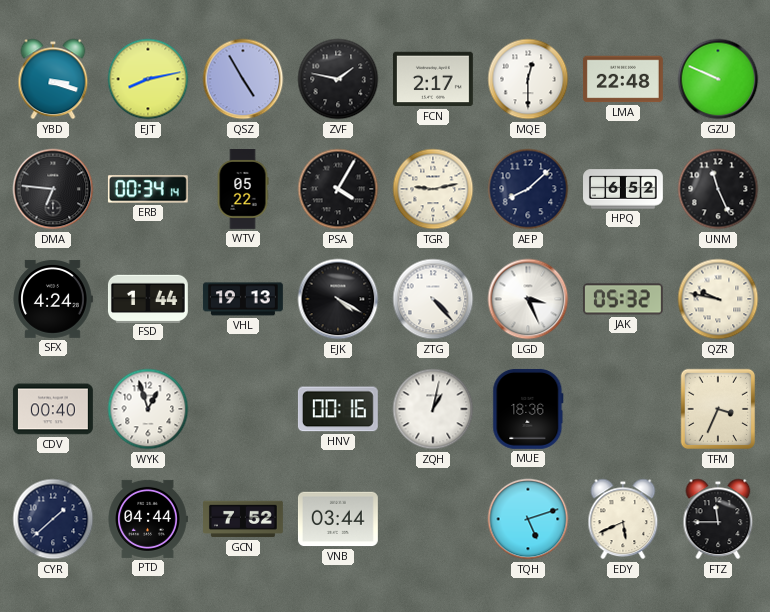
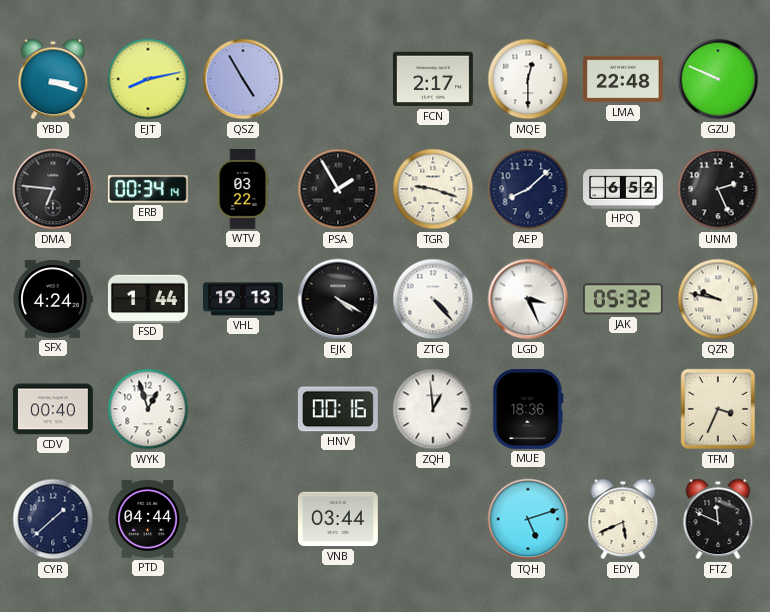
ZVF: 1:47 -> none
WTV: 05:22 -> 03:22
PSA: 4:05 -> 1:55
TGR: 9:13 -> 9:18
UNM: 11:26 -> 2:26
ZQH: 1:02 -> 12:59
GCN: 7:52 -> none
FTZ: 11:45 -> 11:49
